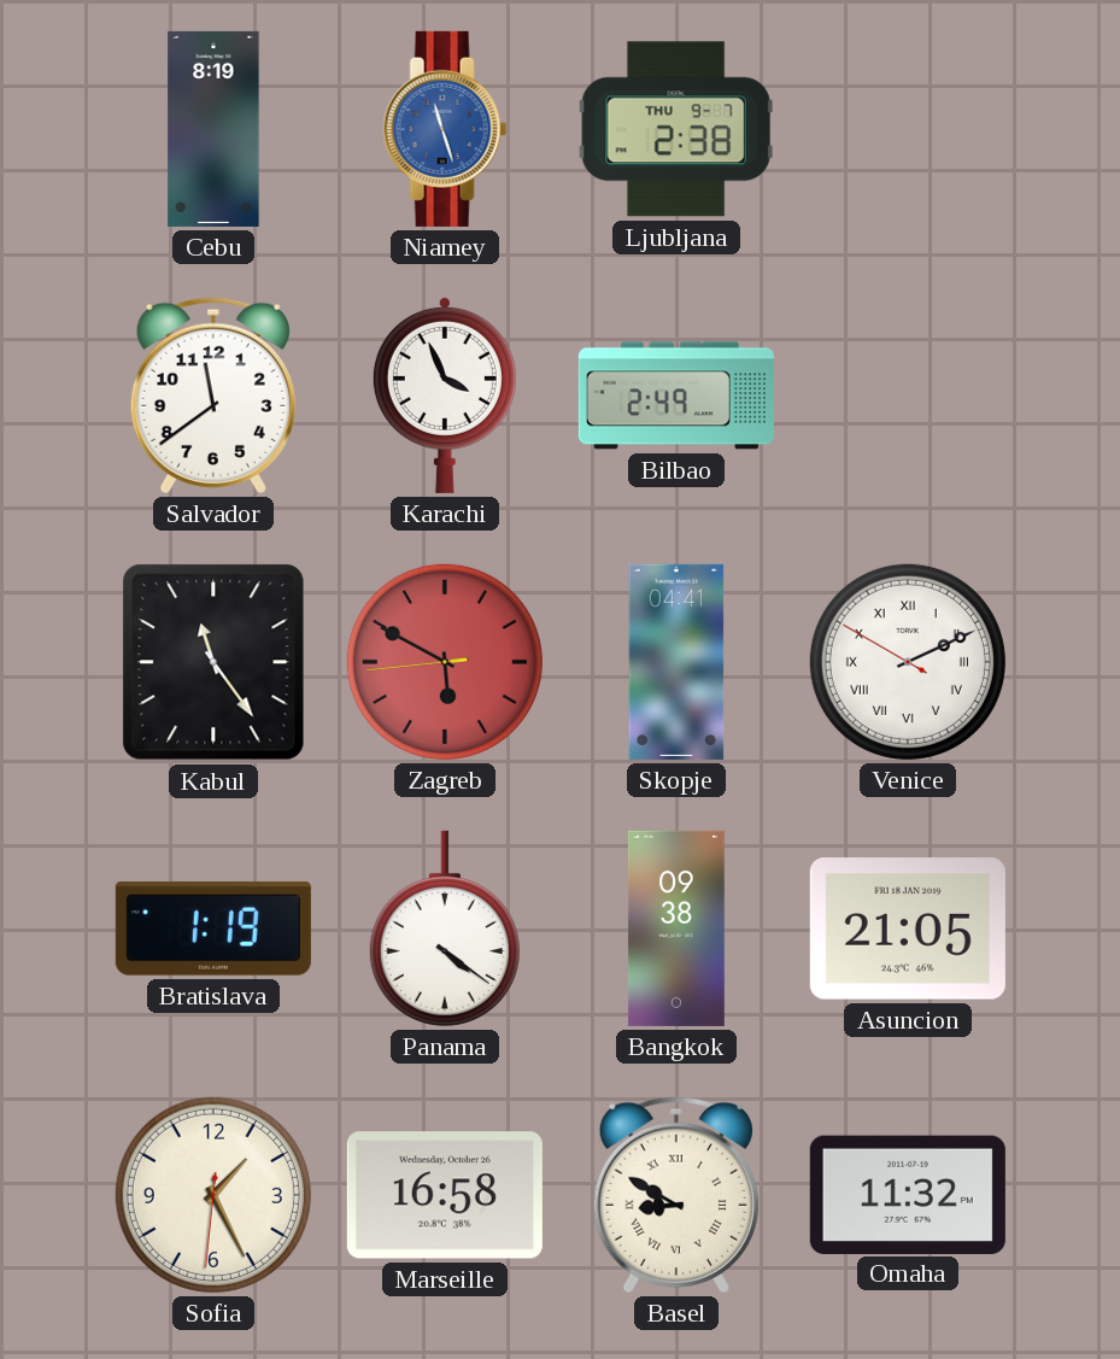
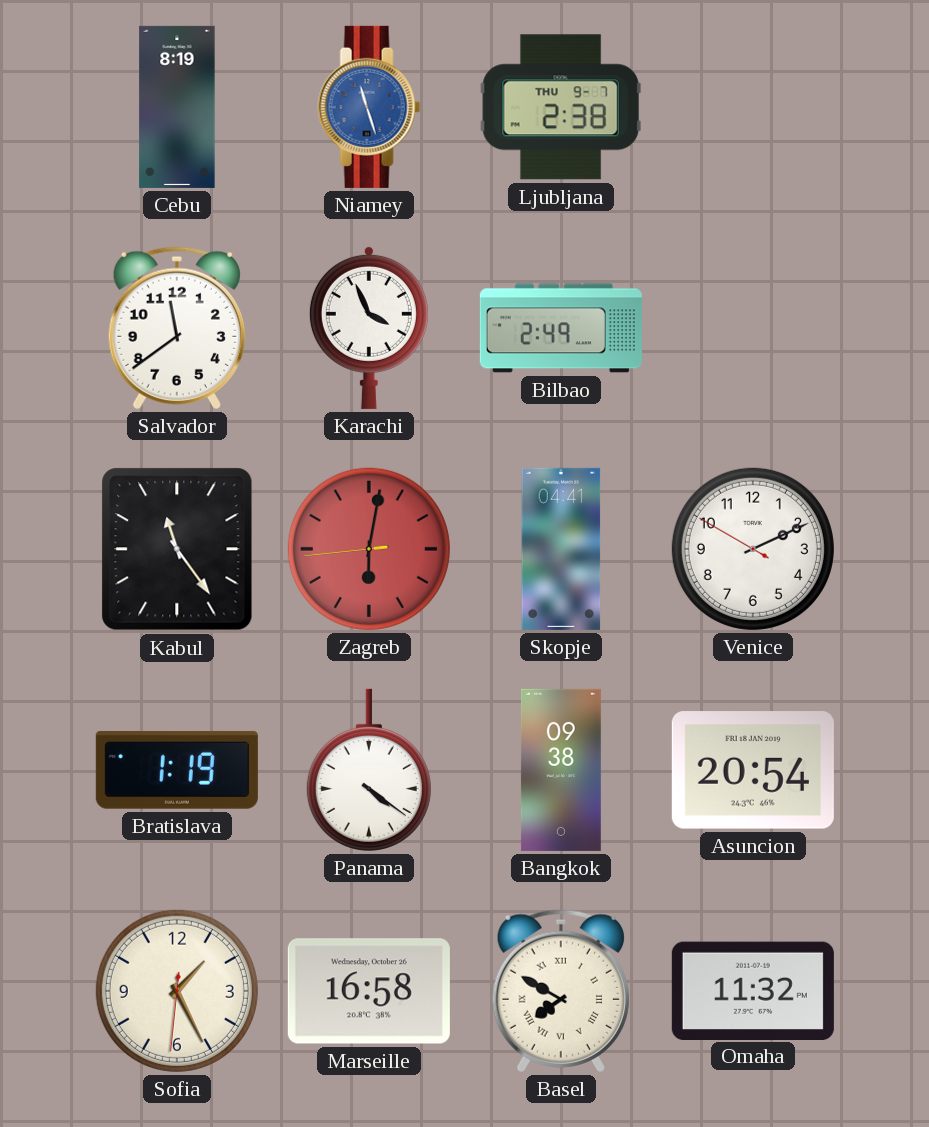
Zagreb: 5:49 -> 6:01
Venice numerals: Roman -> Arabic
Asuncion: 21:05 -> 20:54
Basel: 8:50 -> 7:50
